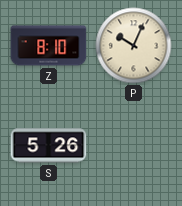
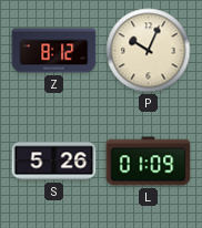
Z: 8:10 -> 8:12
L: none -> 01:09
